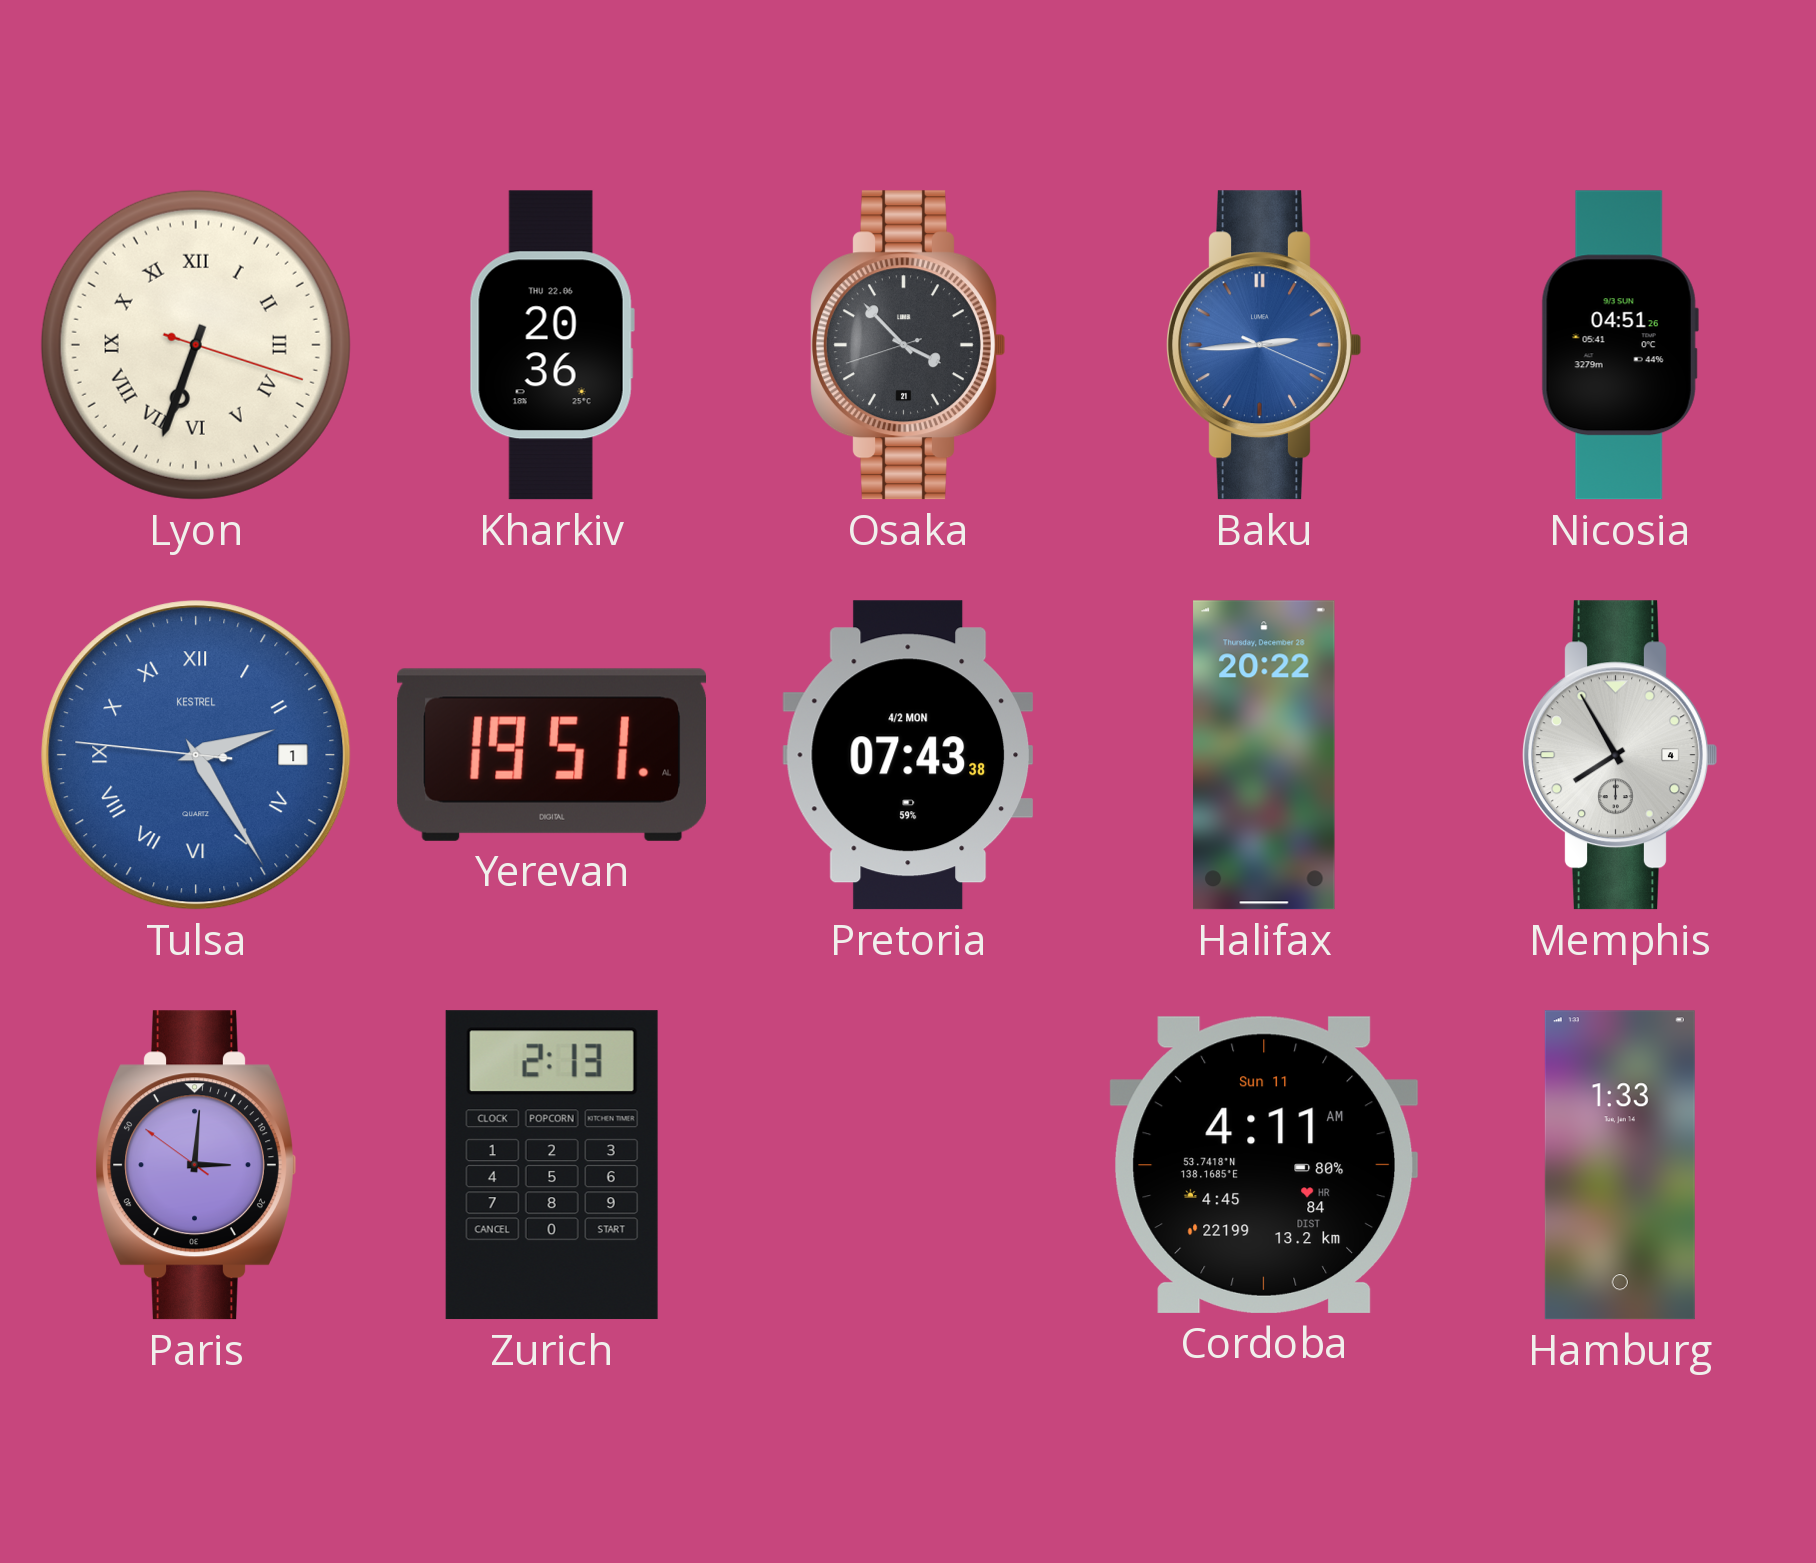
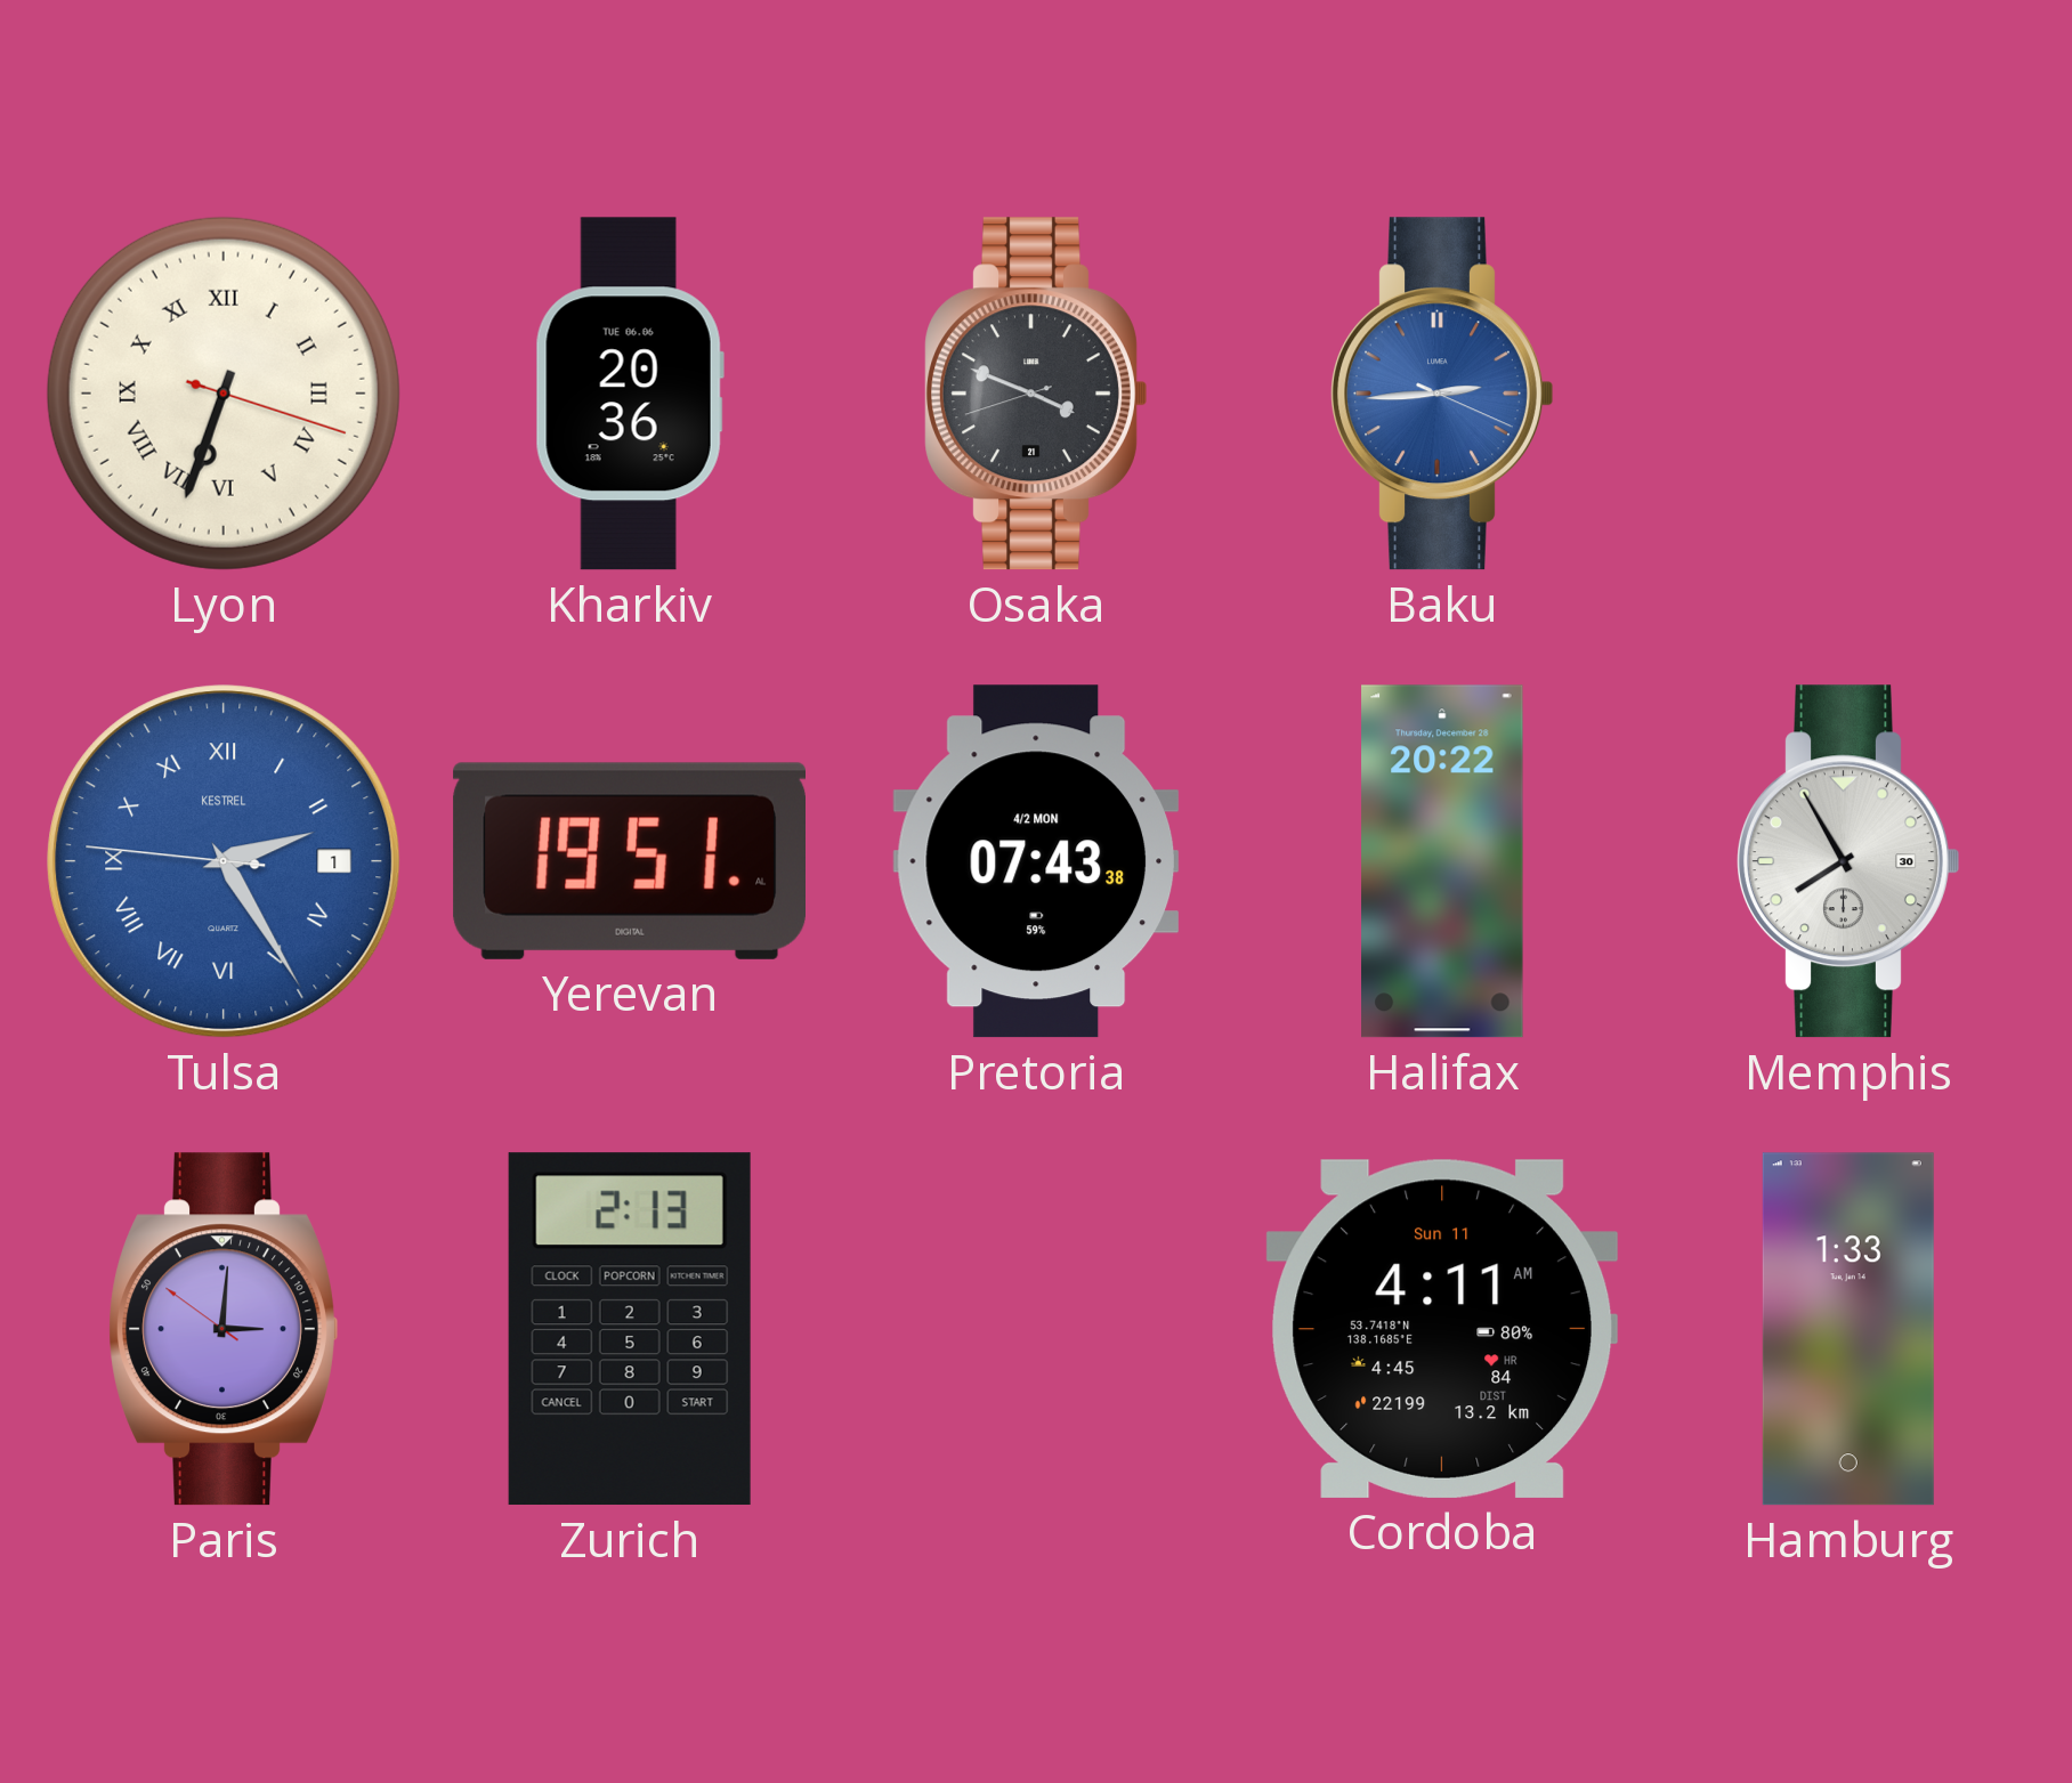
Kharkiv date: THU 22.06 -> TUE 06.06
Osaka: 3:52 -> 3:48
Nicosia: 04:51 -> none
Memphis date: 4 -> 30
